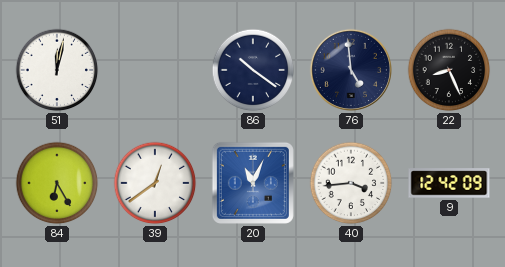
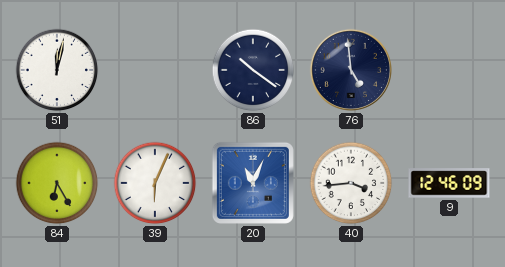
22: 8:26 -> none
39: 12:39 -> 6:04
9: 12:42 -> 12:46
